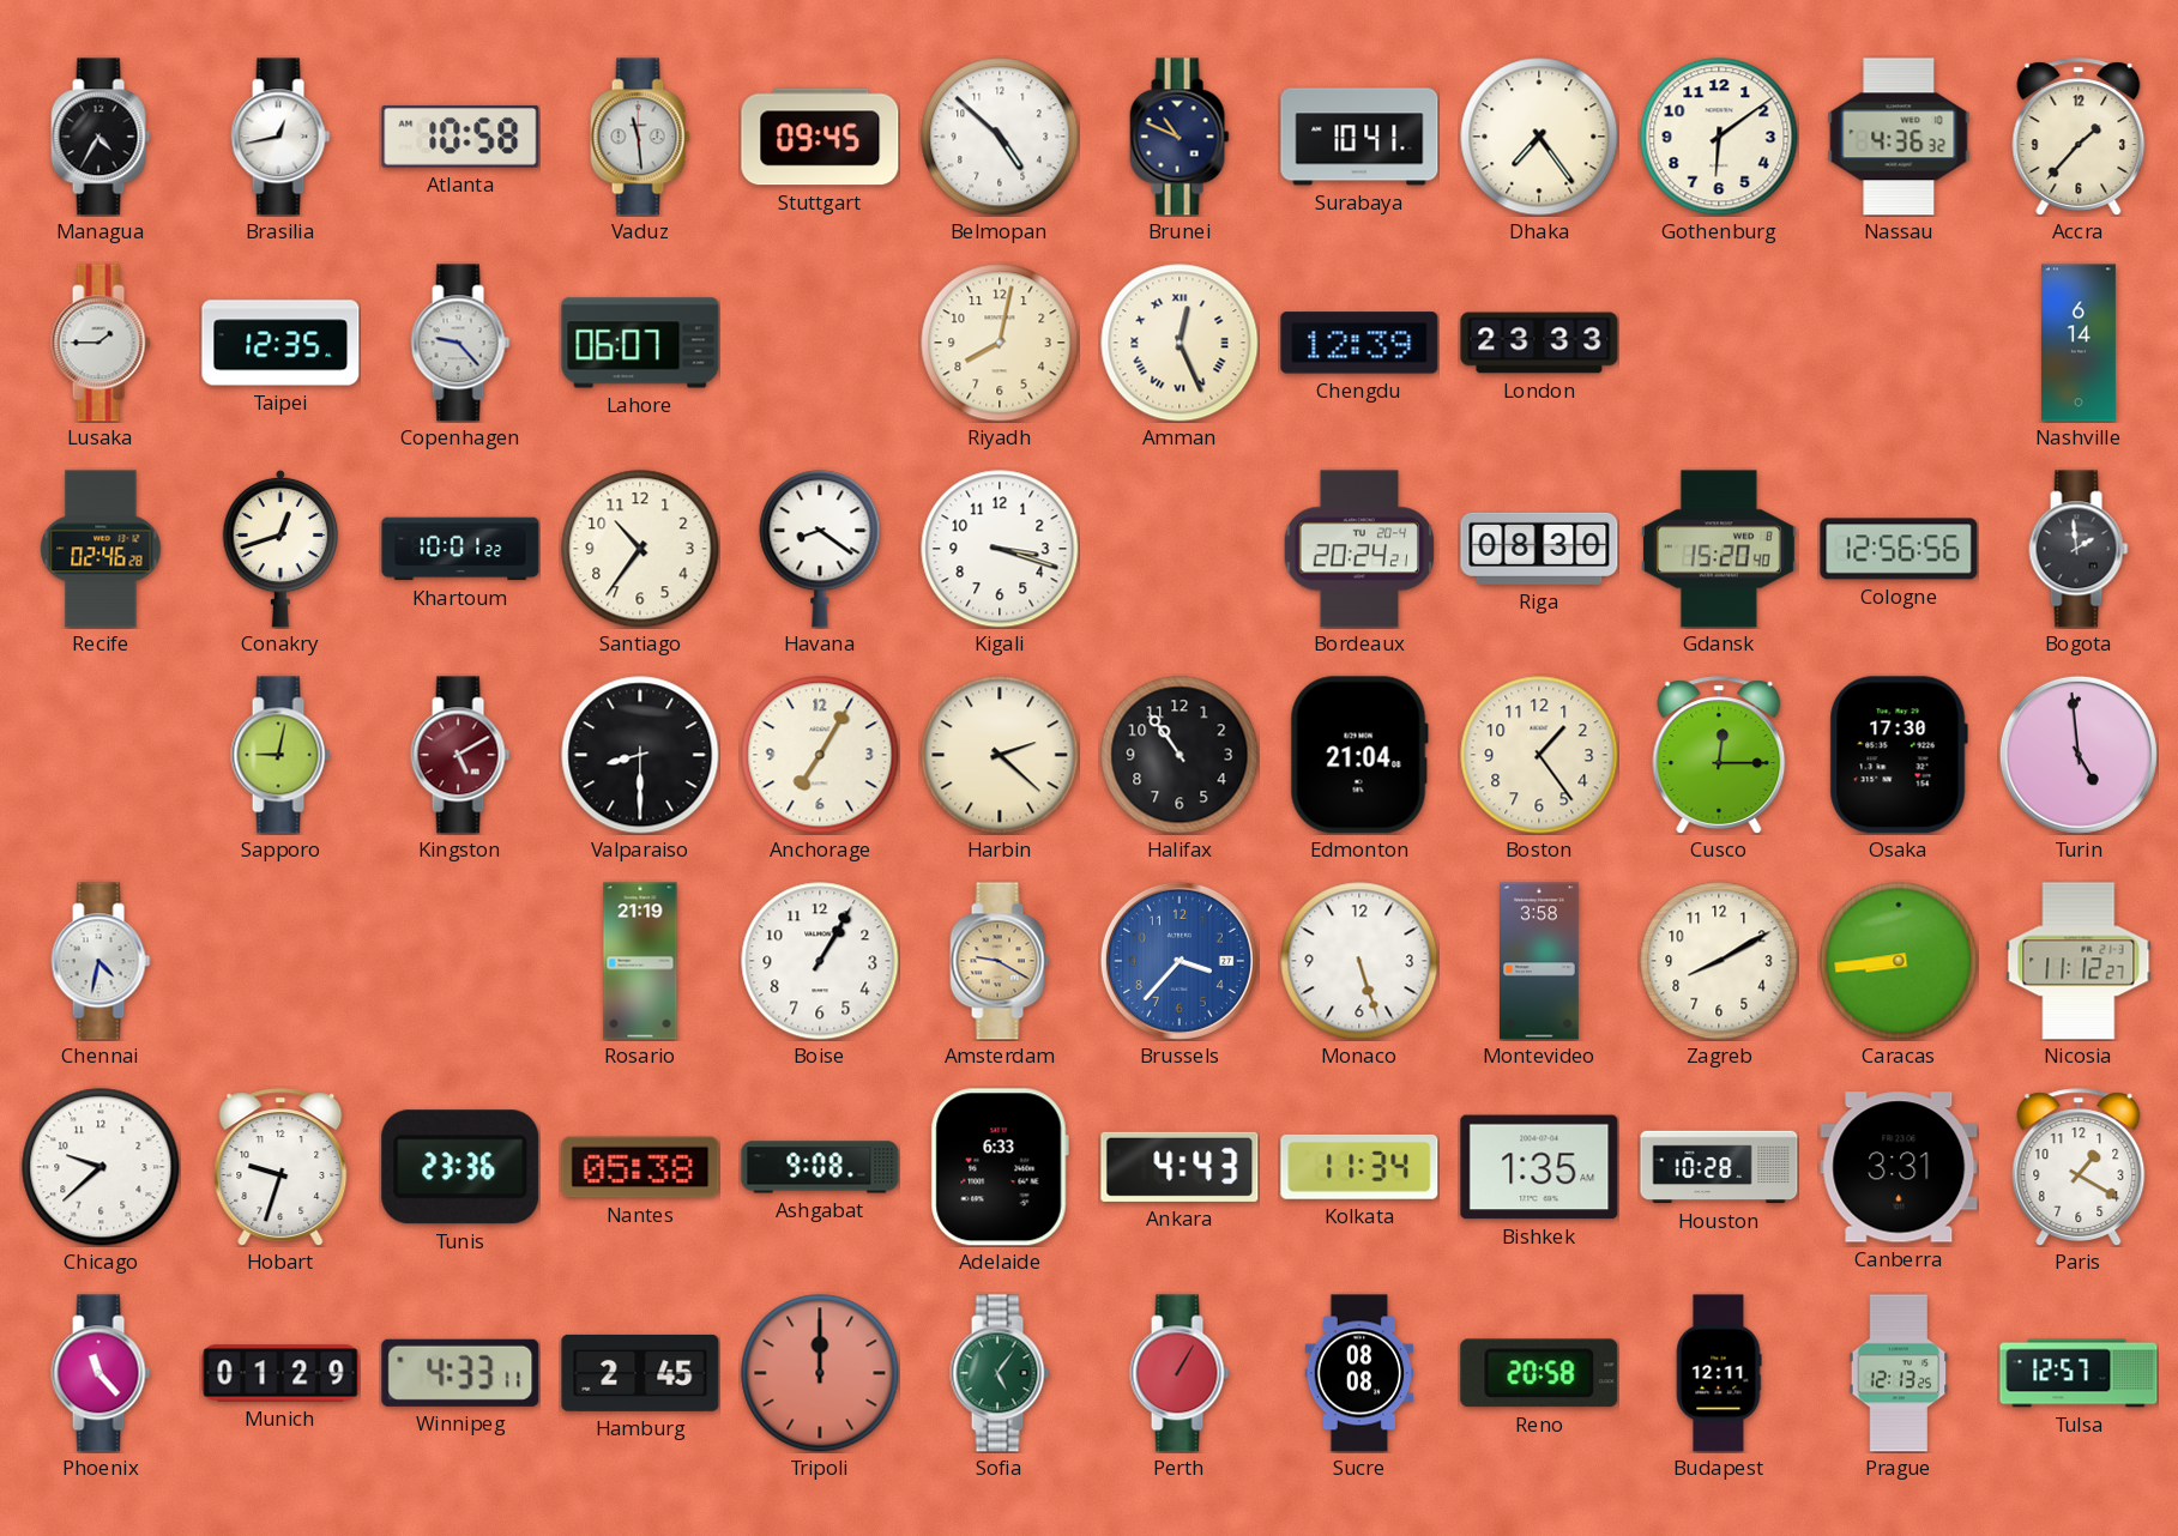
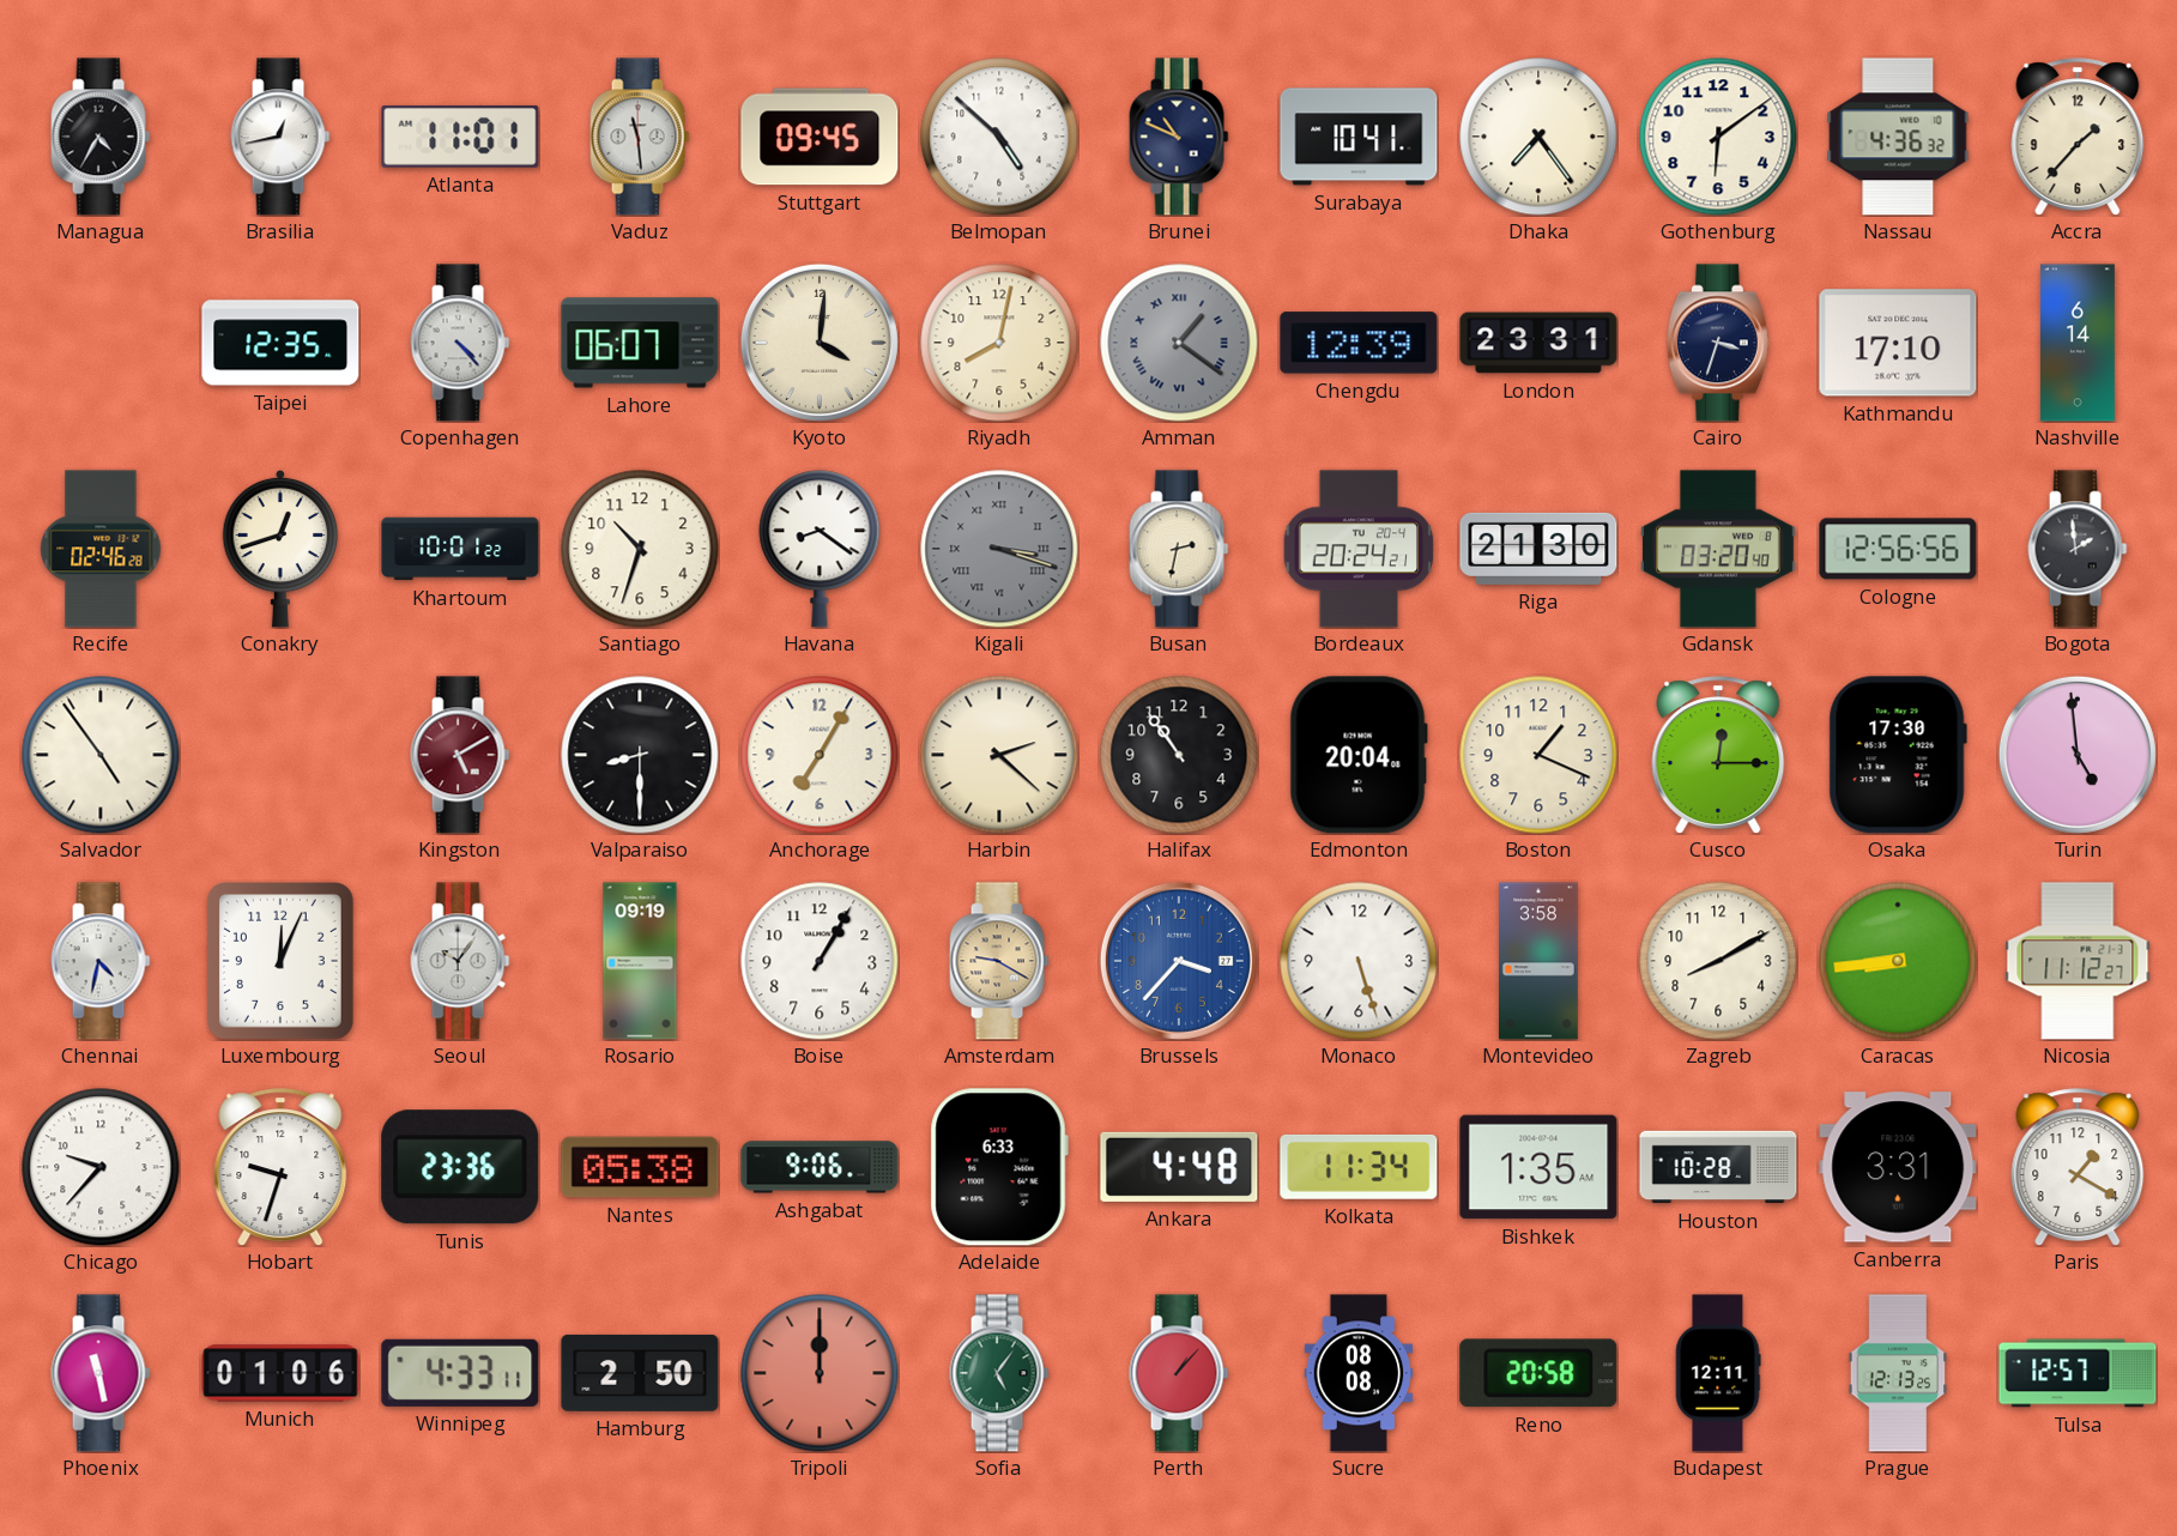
Atlanta: 10:58 -> 11:01
Lusaka: 1:45 -> none
Copenhagen: 9:23 -> 4:23
Kyoto: none -> 4:01
Amman: 12:26 -> 1:21
Amman dial: cream -> grey
London: 23:33 -> 23:31
Cairo: none -> 3:33
Kathmandu: none -> 17:10
Santiago: 10:36 -> 10:33
Kigali dial: white -> grey
Kigali numerals: Arabic -> Roman
Busan: none -> 2:32
Riga: 08:30 -> 21:30
Gdansk: 15:20 -> 03:20
Salvador: none -> 4:54
Sapporo: 9:02 -> none
Edmonton: 21:04 -> 20:04
Boston: 1:24 -> 1:19
Luxembourg: none -> 12:04
Seoul: none -> 10:06
Rosario: 21:19 -> 09:19
Chicago: 9:38 -> 9:37
Ashgabat: 9:08 -> 9:06
Ankara: 4:43 -> 4:48
Phoenix: 11:23 -> 11:28
Munich: 01:29 -> 01:06
Hamburg: 2:45 -> 2:50
Perth: 1:05 -> 1:07
